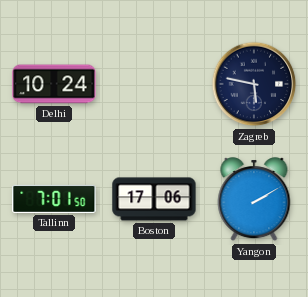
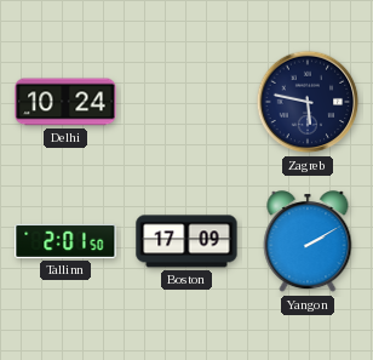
Tallinn: 7:01 -> 2:01
Boston: 17:06 -> 17:09
